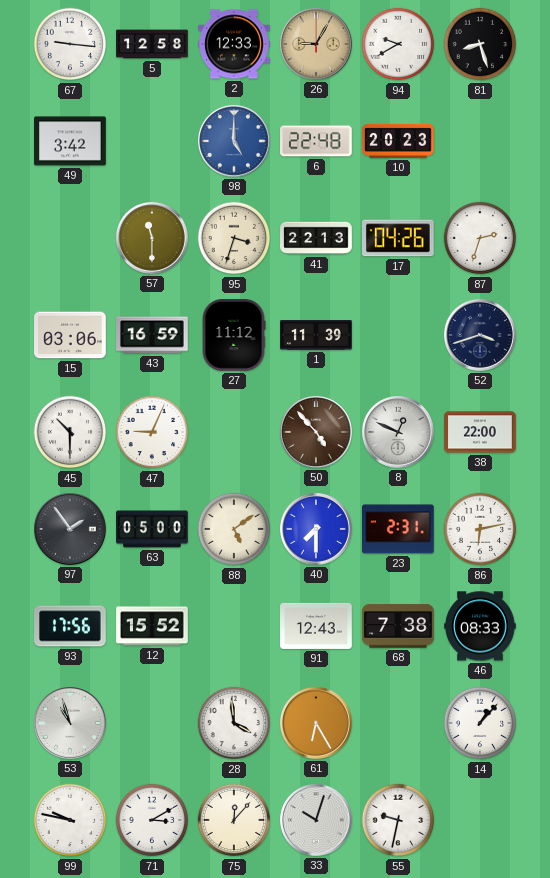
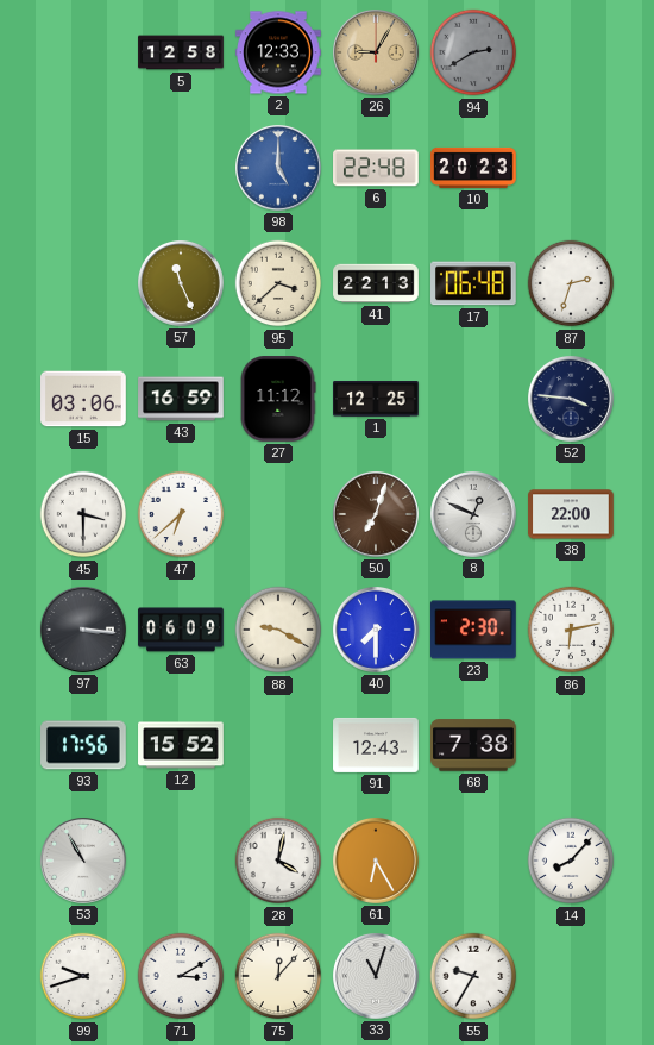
67: 9:16 -> none
94: 9:40 -> 2:40
94 dial: white -> grey
81: 8:27 -> none
49: 3:42 -> none
57: 11:30 -> 11:26
95: 3:33 -> 3:38
17: 04:26 -> 06:48
1: 11:39 -> 12:25
52: 3:42 -> 3:46
45: 10:30 -> 3:30
47: 9:04 -> 6:38
50: 4:53 -> 7:03
97: 1:54 -> 3:16
63: 05:00 -> 06:09
88: 5:09 -> 9:20
23: 2:31 -> 2:30
46: 08:33 -> none
53: 10:57 -> 10:55
28: 3:59 -> 4:02
14: 1:07 -> 8:07
99: 9:47 -> 9:42
33: 10:03 -> 11:03
55: 9:32 -> 9:35
